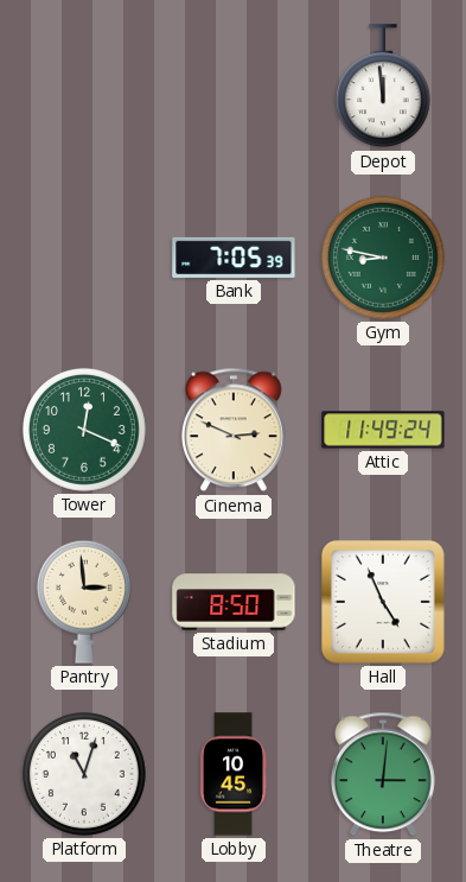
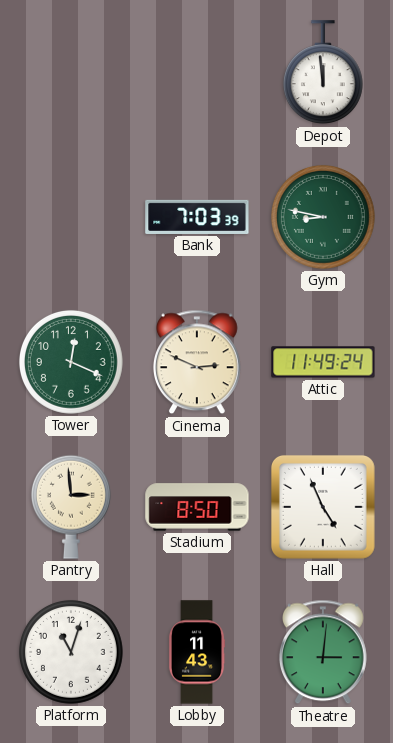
Bank: 7:05 -> 7:03
Lobby: 10:45 -> 11:43
